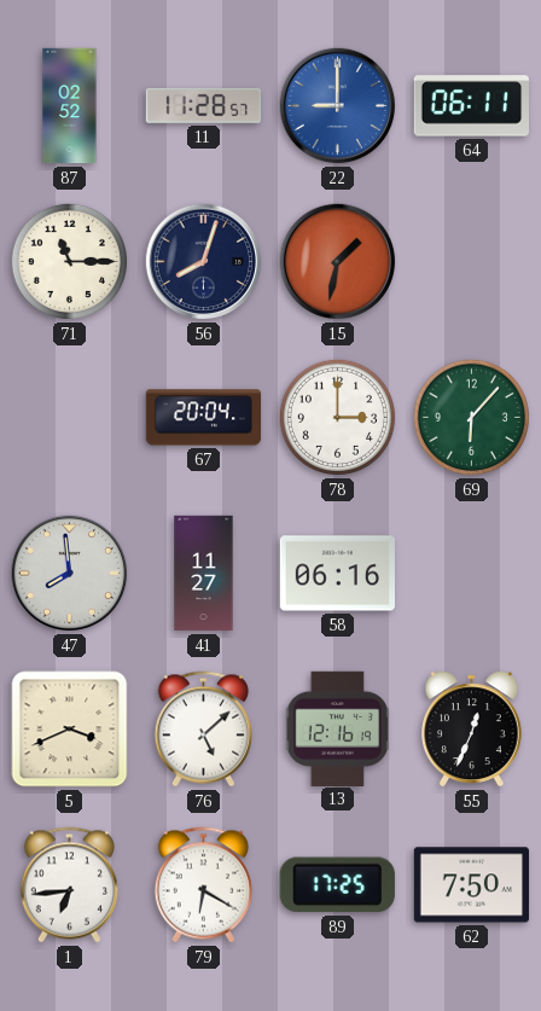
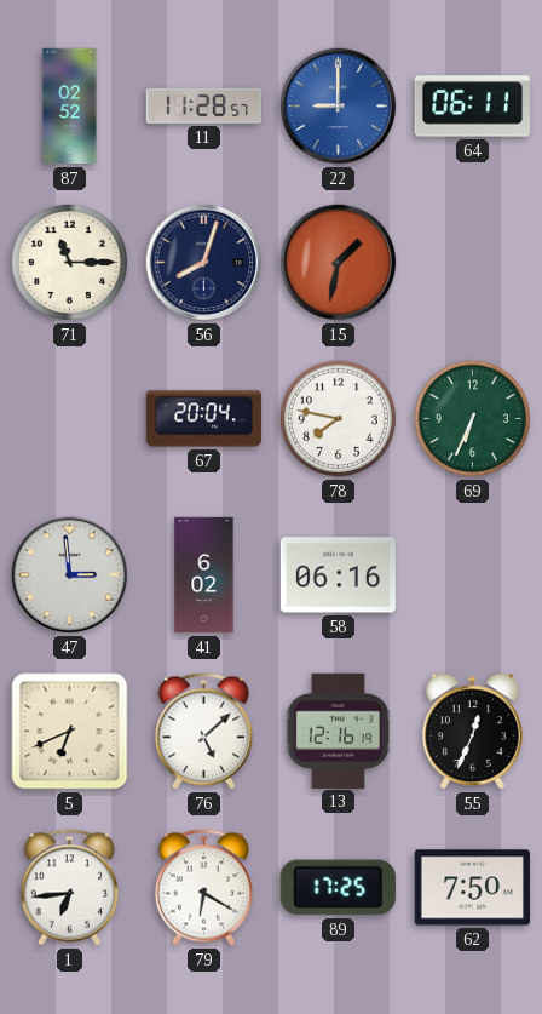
78: 3:00 -> 7:47
69: 6:07 -> 6:34
47: 7:59 -> 2:59
41: 11:27 -> 6:02
5: 3:41 -> 6:41
